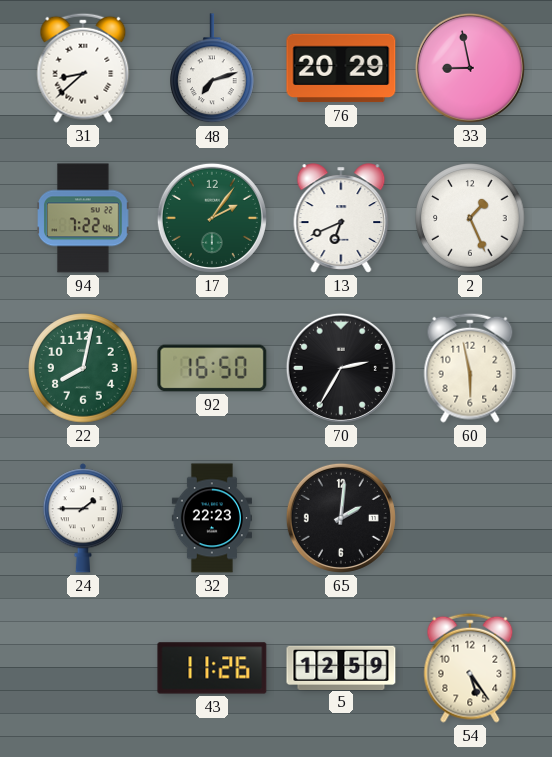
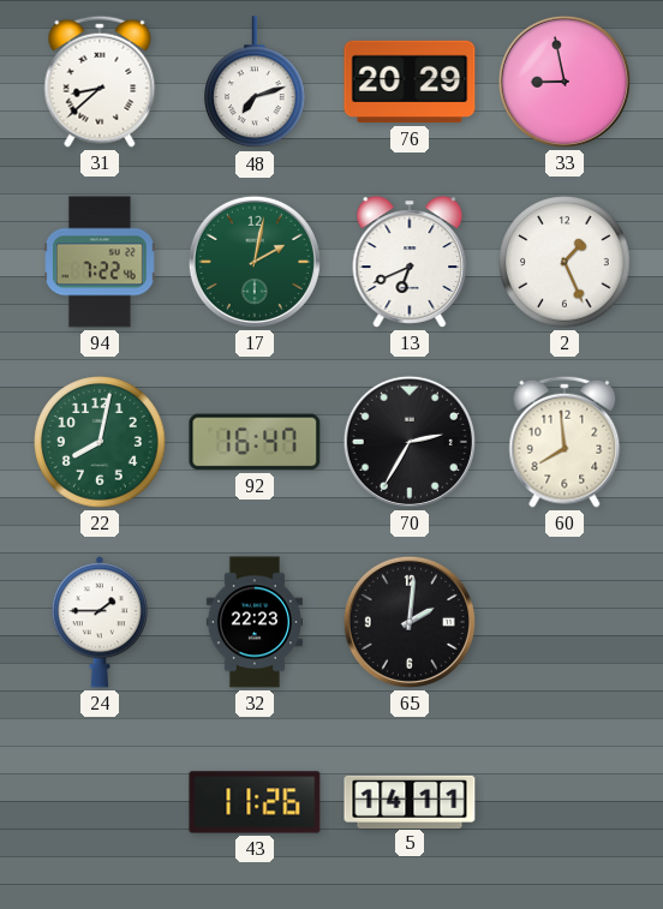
17: 2:06 -> 2:02
92: 16:50 -> 16:47
60: 5:58 -> 7:59
5: 12:59 -> 14:11
54: 5:24 -> none
